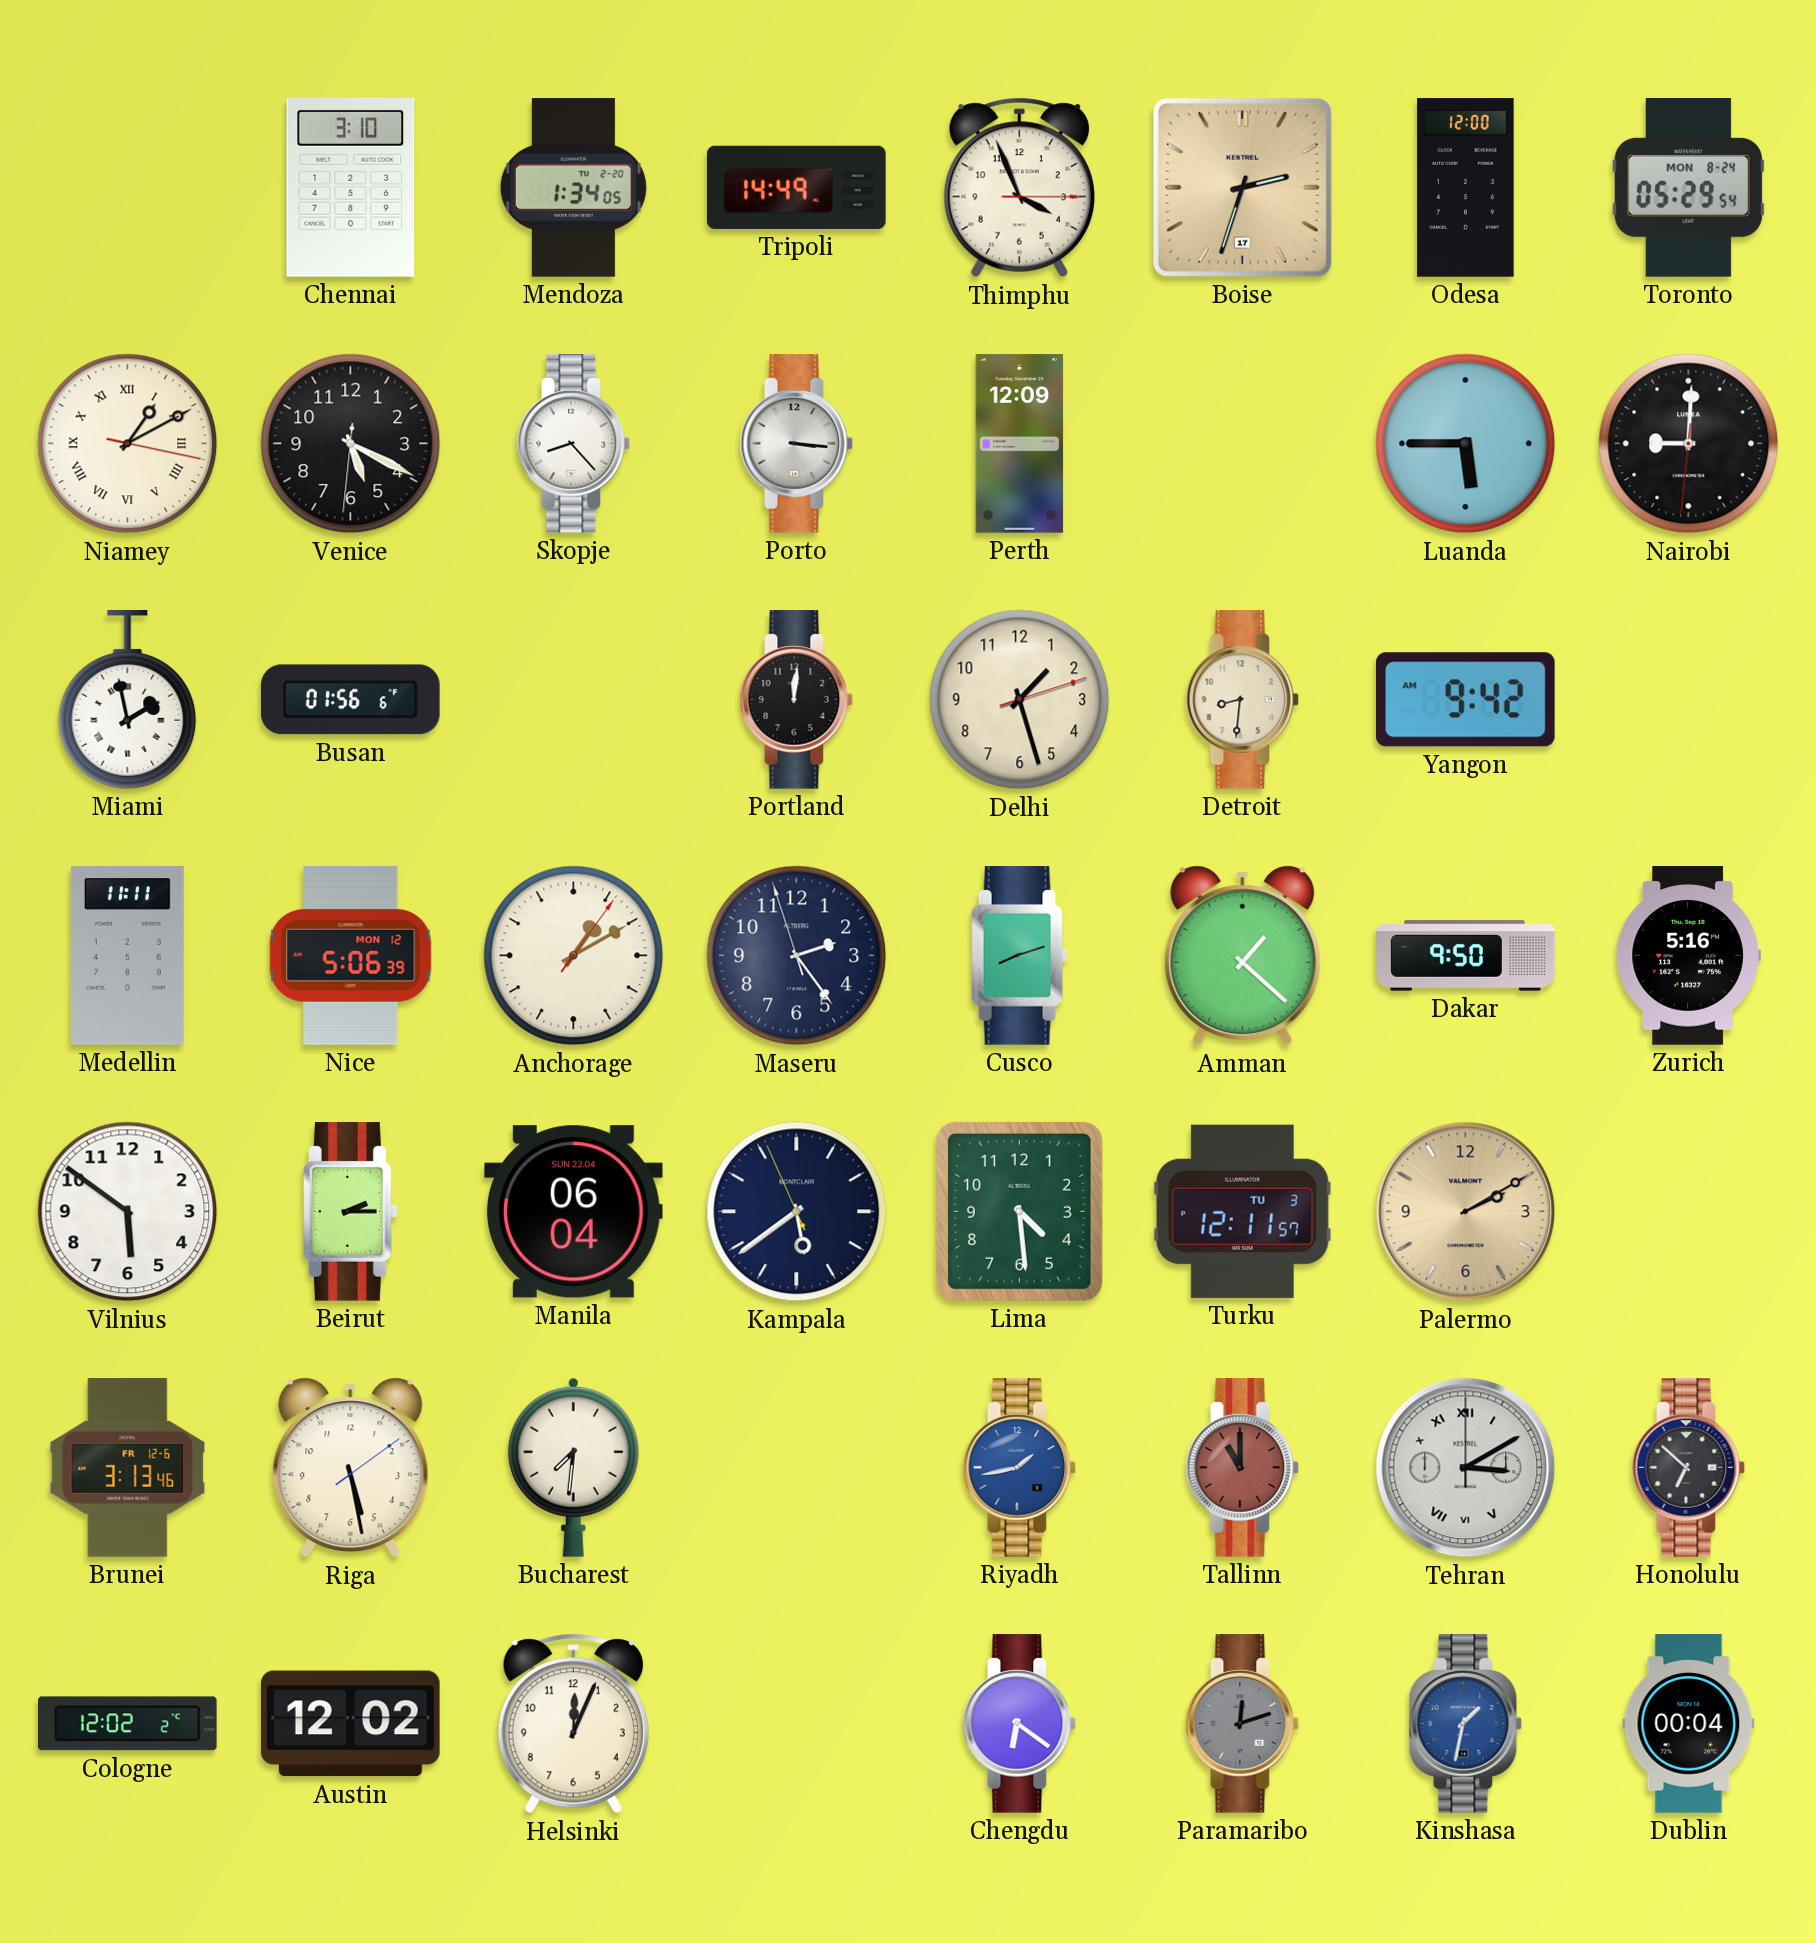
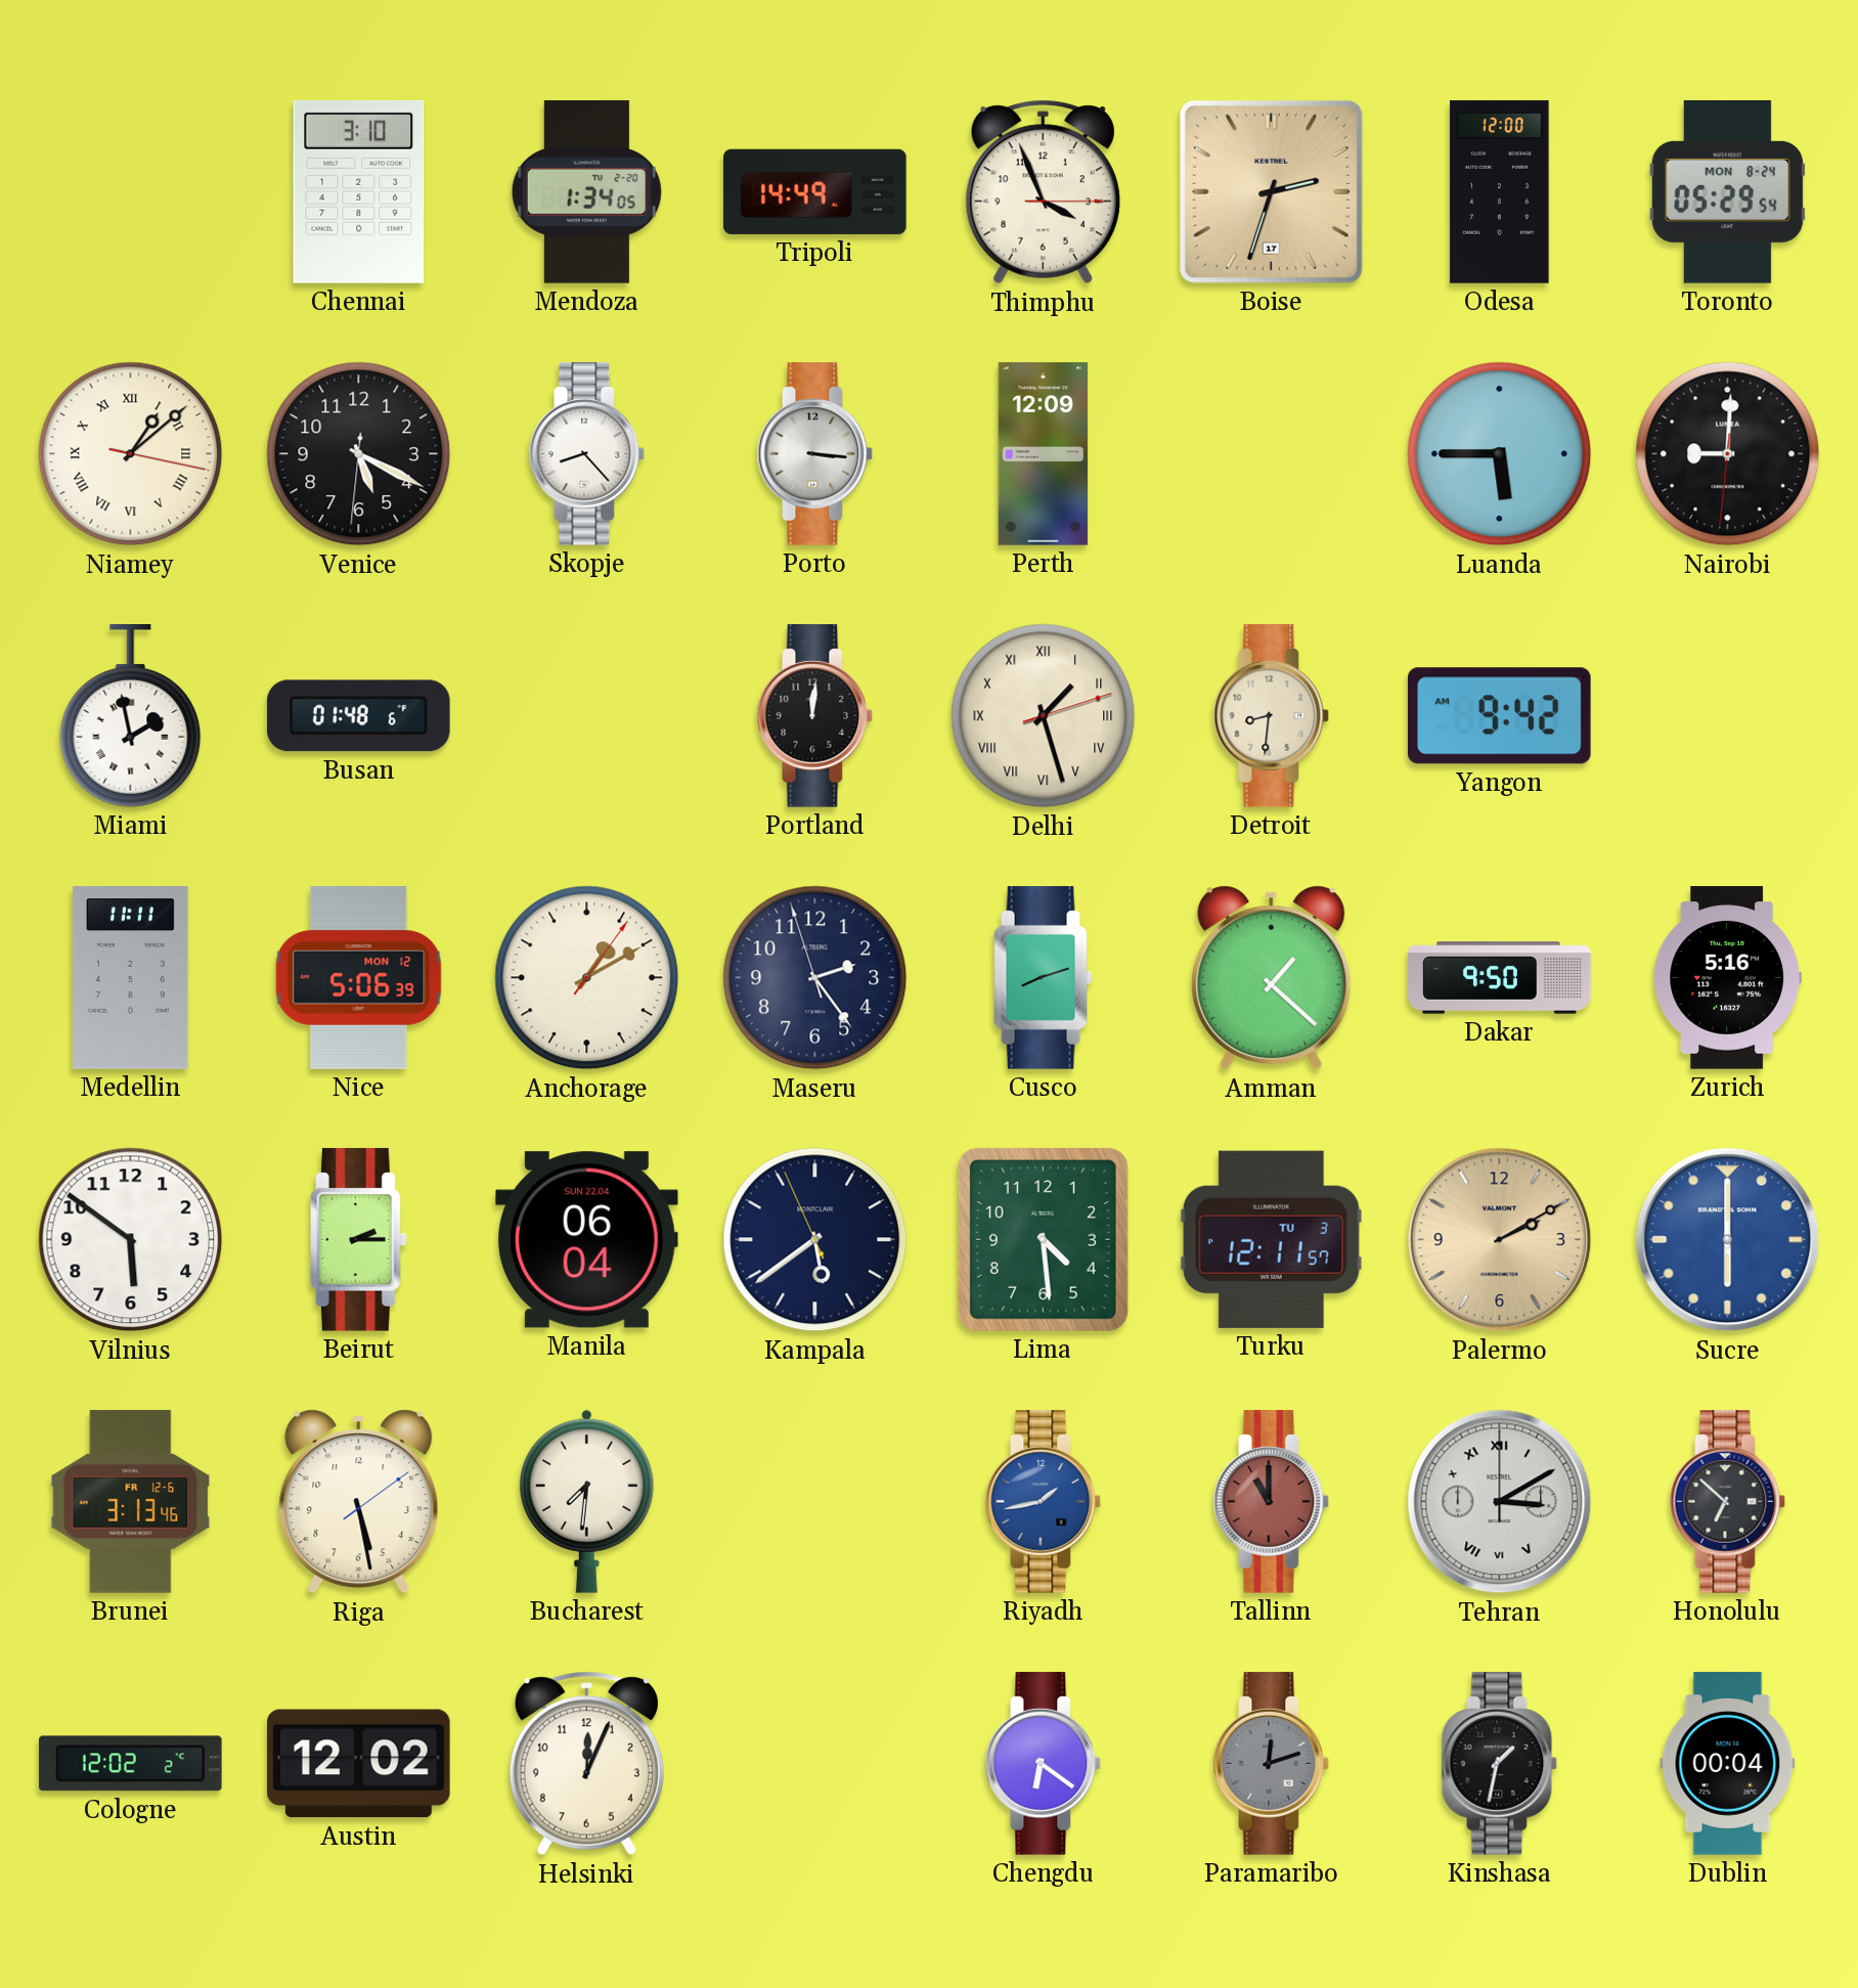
Niamey: 1:10 -> 1:08
Busan: 01:56 -> 01:48
Delhi numerals: Arabic -> Roman
Sucre: none -> 6:00
Kinshasa dial: blue -> black
